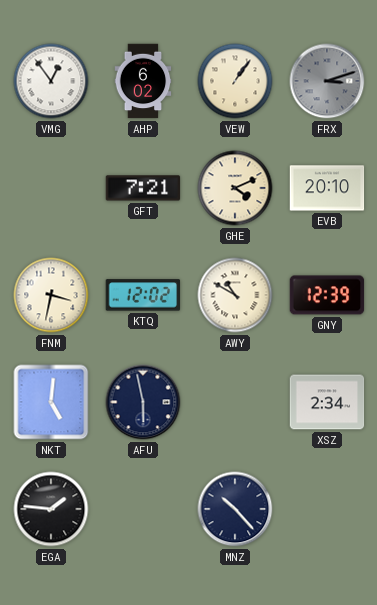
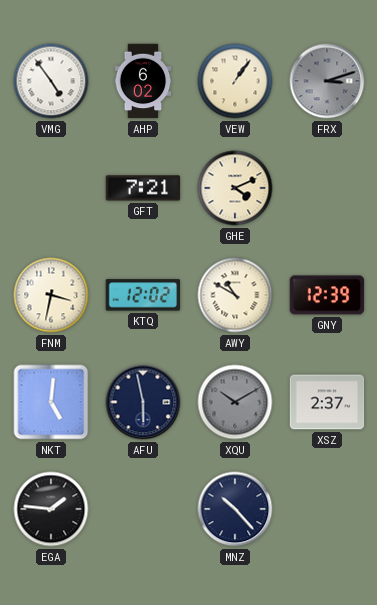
VMG: 12:54 -> 4:54
EVB: 20:10 -> none
XQU: none -> 10:10
XSZ: 2:34 -> 2:37
